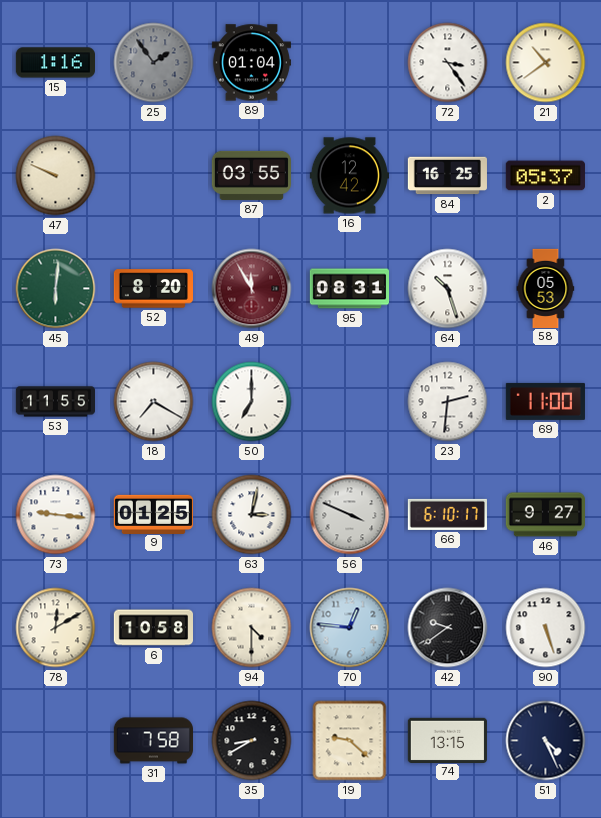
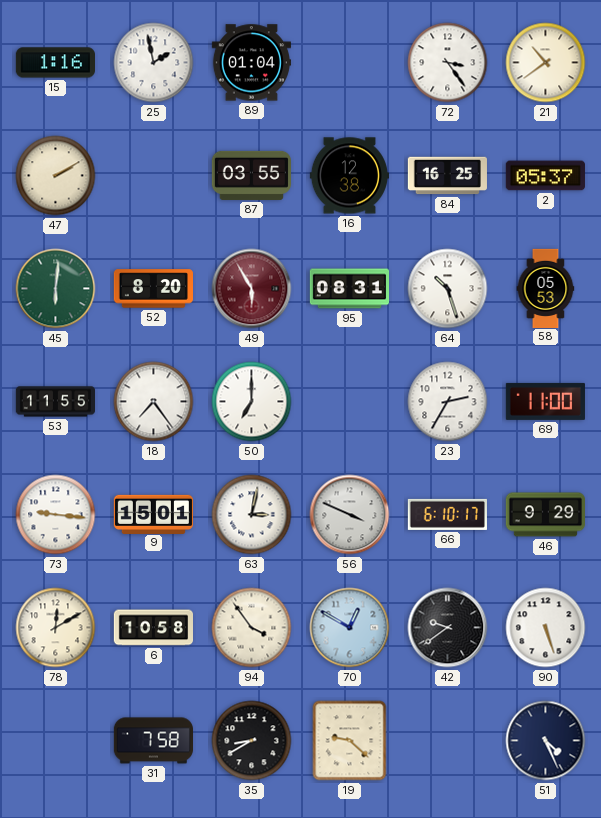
25: 1:54 -> 1:58
25 dial: grey -> white
47: 9:49 -> 2:10
16: 12:42 -> 12:38
49: 11:55 -> 5:55
18: 7:20 -> 7:24
23: 2:31 -> 2:35
9: 01:25 -> 15:01
46: 9:27 -> 9:29
94: 4:30 -> 3:54
70: 12:46 -> 12:50
74: 13:15 -> none
